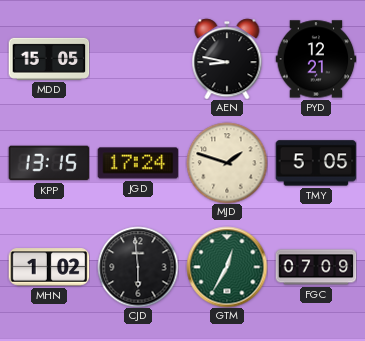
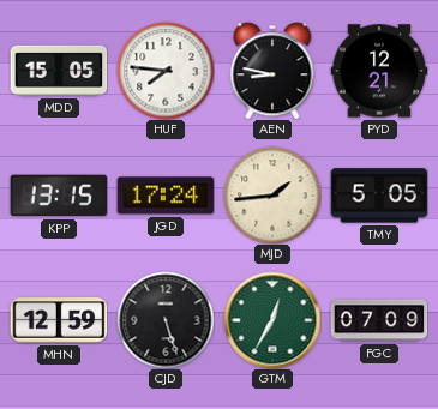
HUF: none -> 7:46
MJD: 1:48 -> 1:44
MHN: 1:02 -> 12:59
CJD: 5:59 -> 5:27
